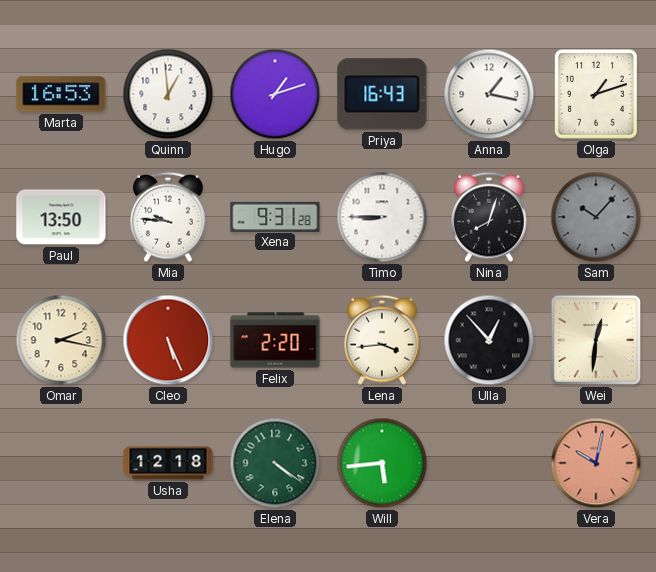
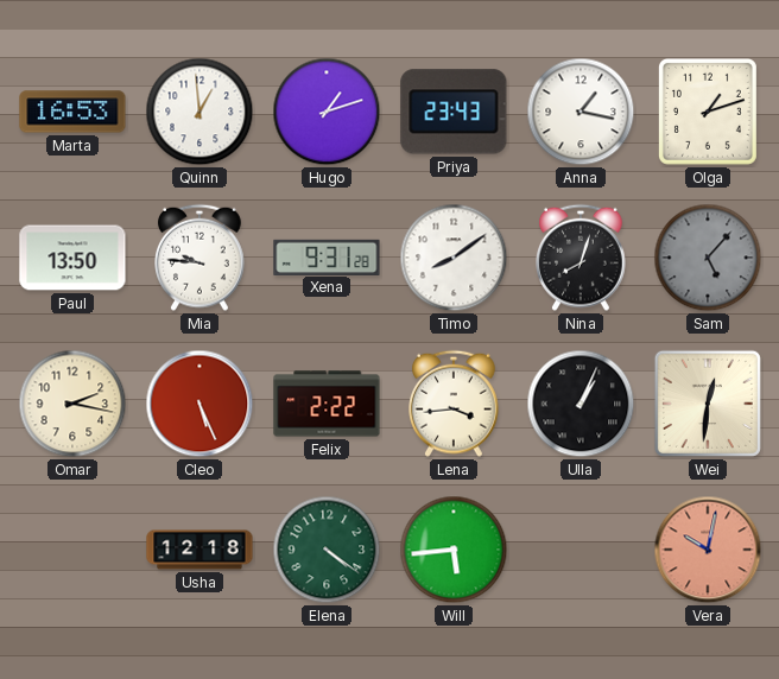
Priya: 16:43 -> 23:43
Timo: 8:45 -> 8:09
Sam: 10:07 -> 5:07
Felix: 2:20 -> 2:22
Ulla: 12:53 -> 1:04
